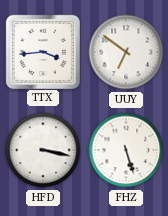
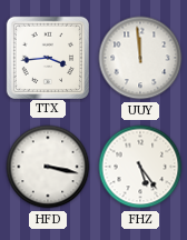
UUY: 6:51 -> 11:59
FHZ: 5:27 -> 5:24
